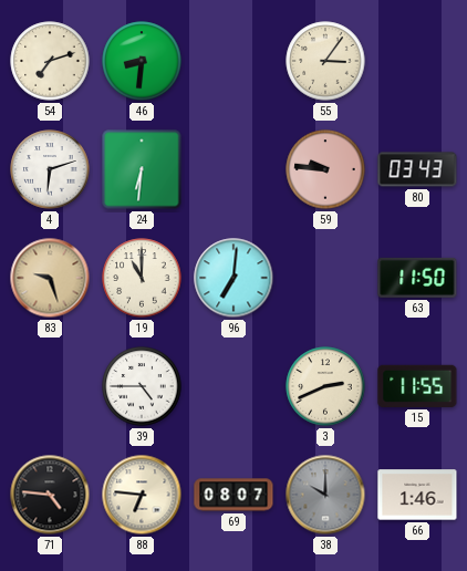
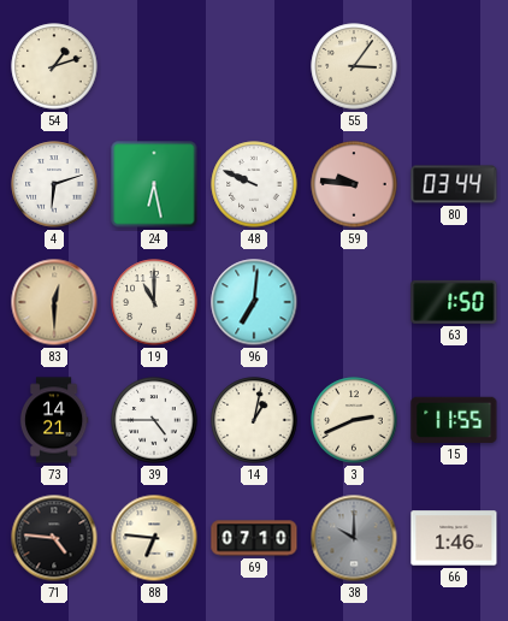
54: 7:12 -> 1:12
46: 8:31 -> none
24: 6:31 -> 6:28
48: none -> 9:49
80: 03:43 -> 03:44
83: 9:27 -> 12:30
63: 11:50 -> 1:50
73: none -> 14:21
14: none -> 1:02
69: 08:07 -> 07:10
